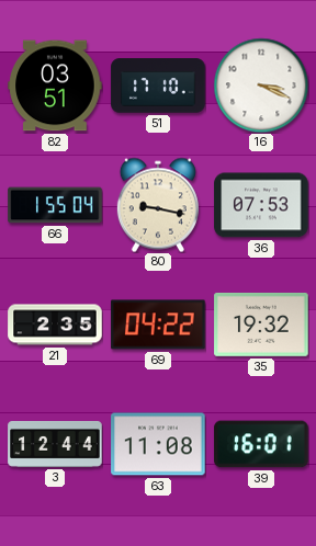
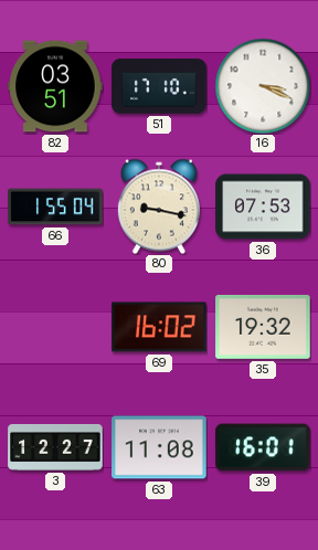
21: 2:35 -> none
69: 04:22 -> 16:02
3: 12:44 -> 12:27
